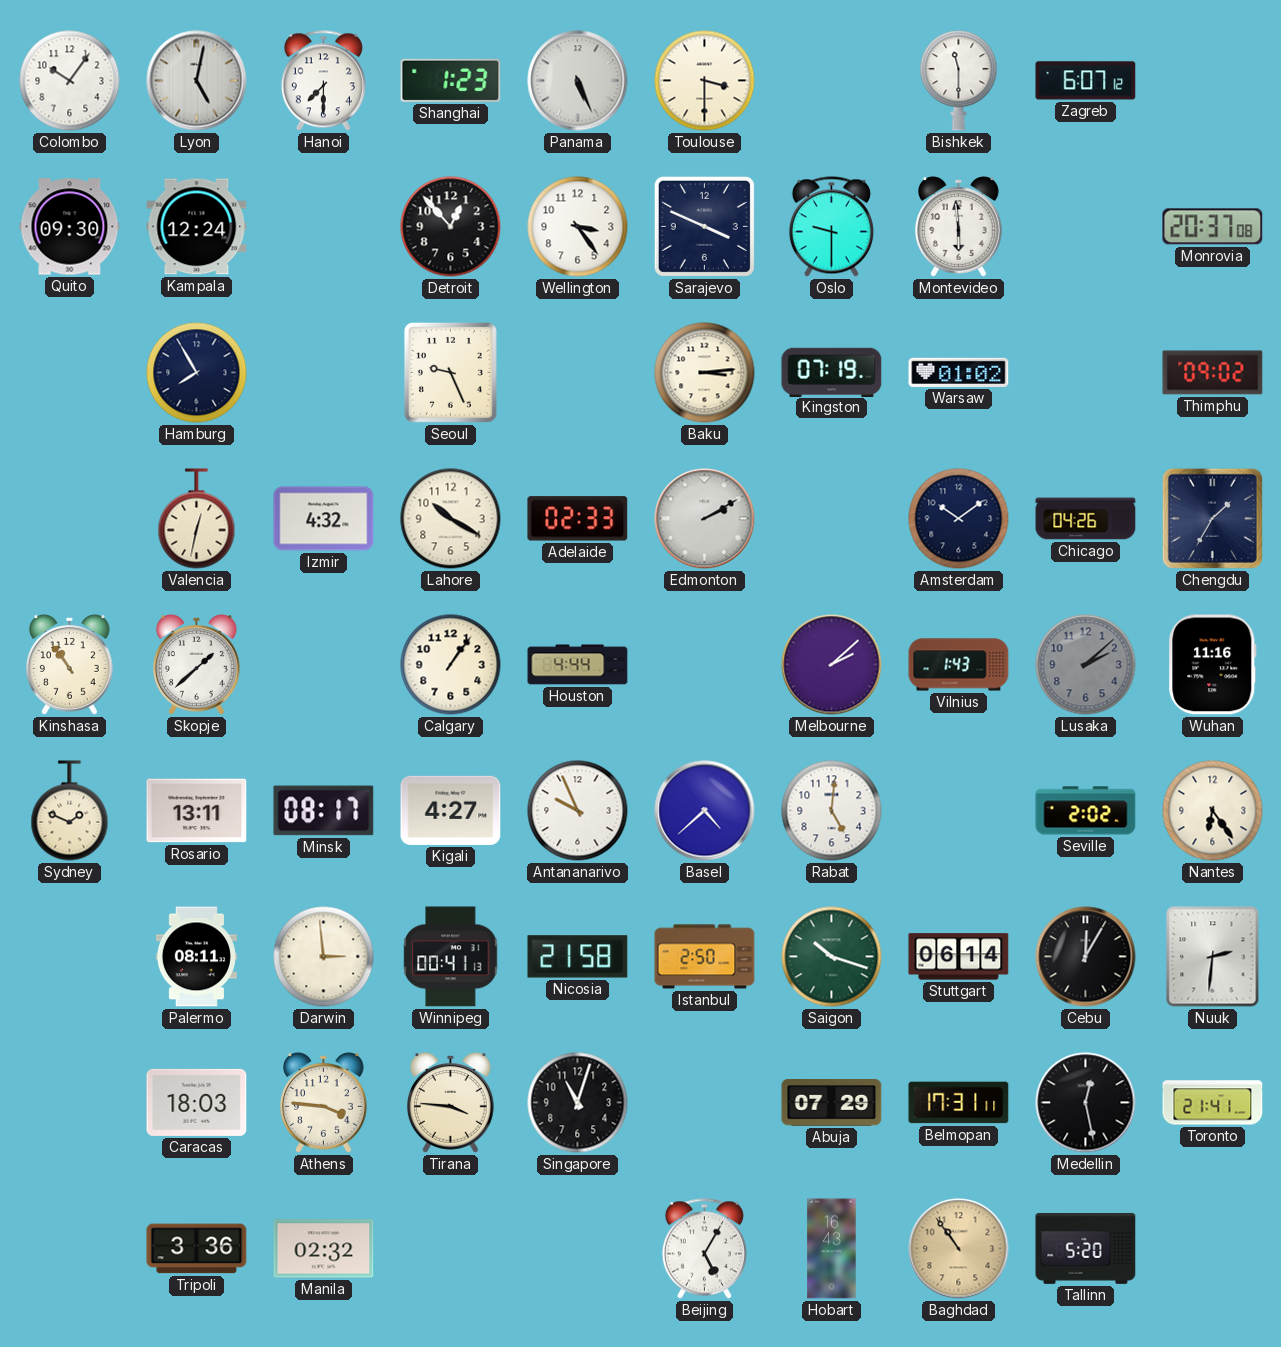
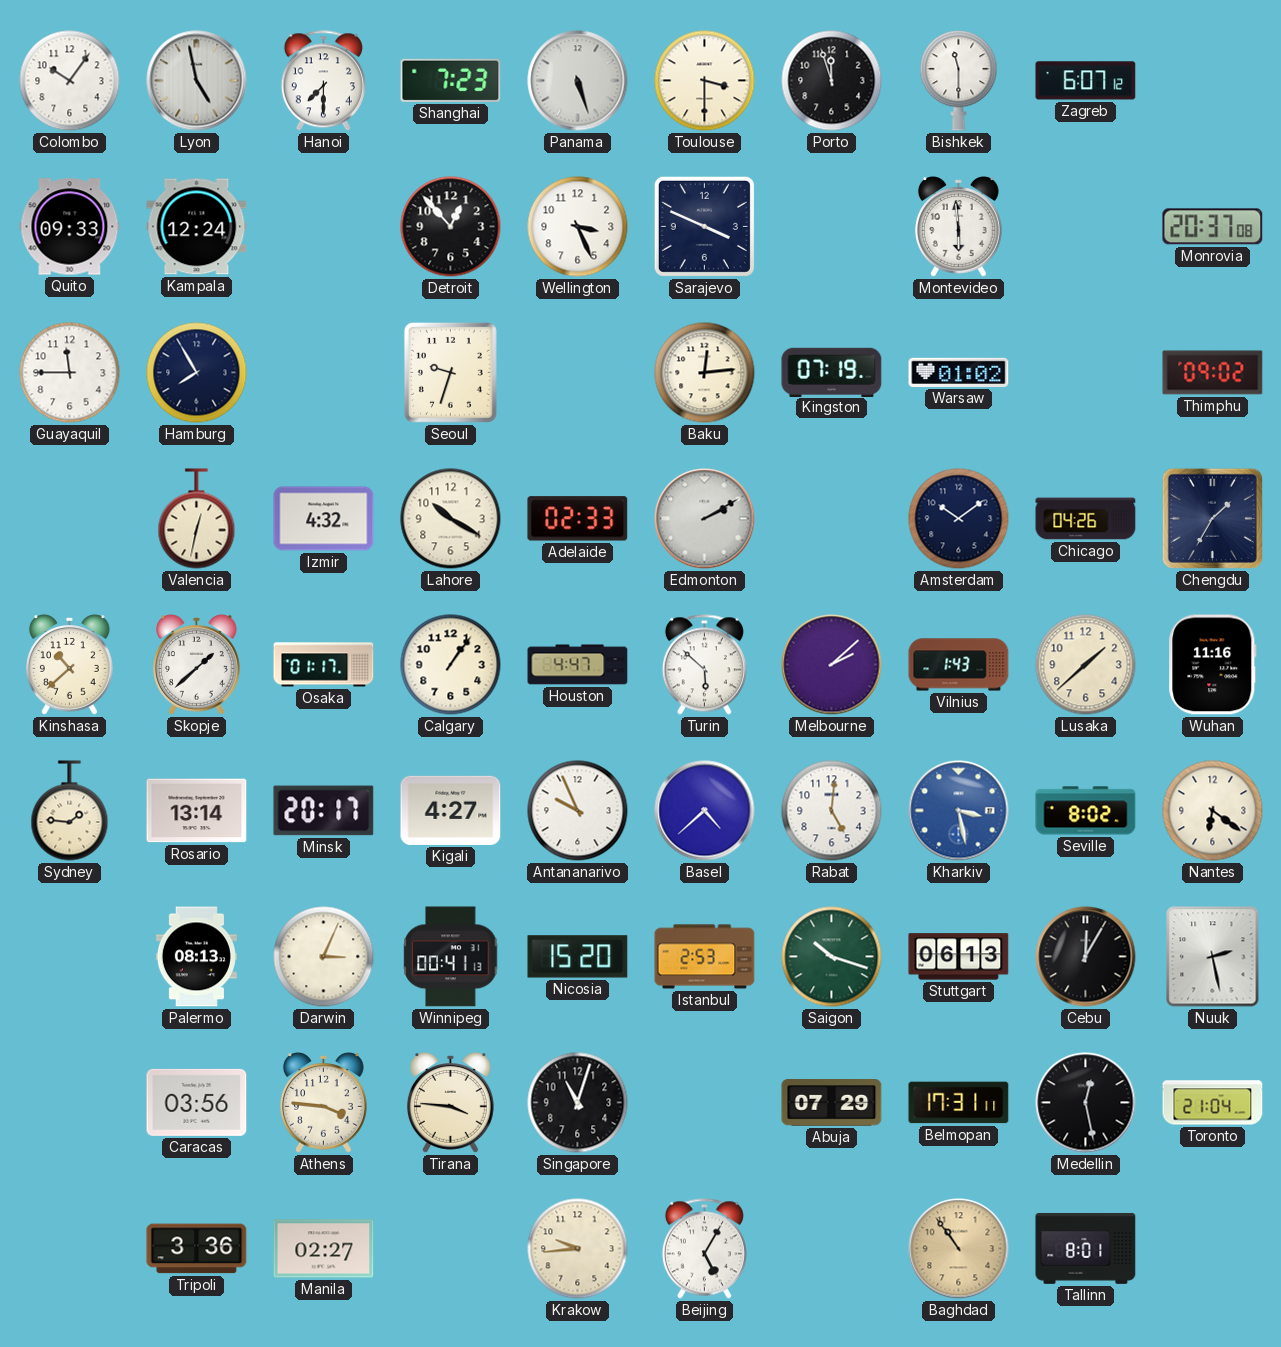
Lyon: 5:02 -> 4:58
Shanghai: 1:23 -> 7:23
Panama: 5:26 -> 5:27
Porto: none -> 11:57
Quito: 09:30 -> 09:33
Wellington: 3:24 -> 3:26
Oslo: 9:30 -> none
Guayaquil: none -> 11:45
Seoul: 9:26 -> 9:33
Baku: 3:14 -> 12:14
Kinshasa: 10:54 -> 10:38
Osaka: none -> 01:17
Houston: 4:44 -> 4:47
Turin: none -> 5:52
Lusaka: 2:08 -> 1:38
Lusaka dial: grey -> cream
Sydney: 1:49 -> 1:46
Rosario: 13:11 -> 13:14
Minsk: 08:17 -> 20:17
Kharkiv: none -> 3:28
Seville: 2:02 -> 8:02
Nantes: 6:24 -> 6:21
Palermo: 08:11 -> 08:13
Darwin: 2:59 -> 3:04
Nicosia: 21:58 -> 15:20
Istanbul: 2:50 -> 2:53
Stuttgart: 06:14 -> 06:13
Nuuk: 2:31 -> 2:28
Caracas: 18:03 -> 03:56
Toronto: 21:41 -> 21:04
Manila: 02:32 -> 02:27
Krakow: none -> 9:44
Hobart: 16:43 -> none
Tallinn: 5:20 -> 8:01
